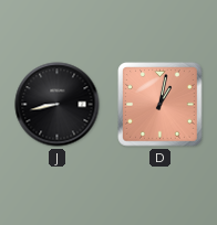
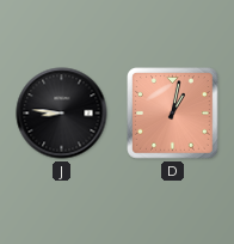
J: 8:43 -> 8:46
